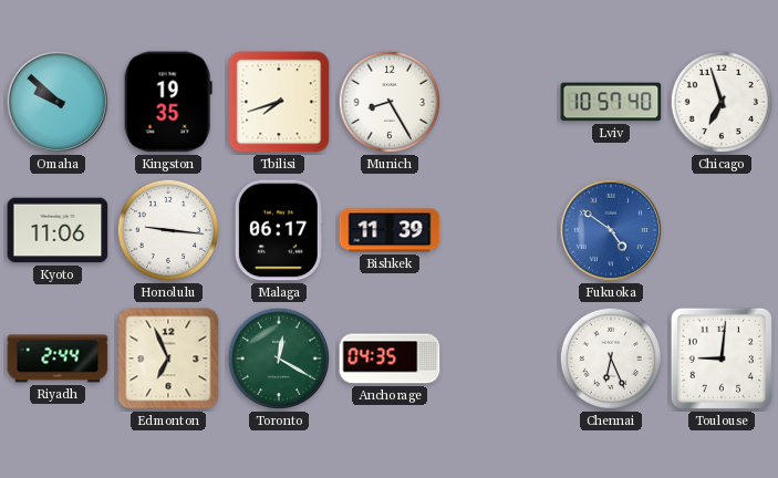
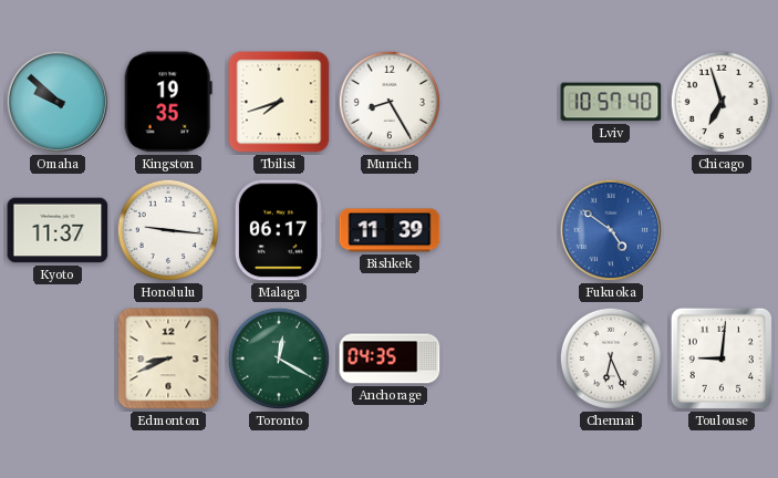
Kyoto: 11:06 -> 11:37
Riyadh: 2:44 -> none
Edmonton: 6:56 -> 8:41
